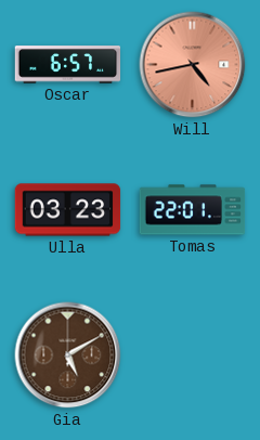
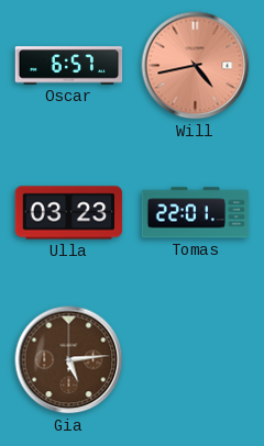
Gia: 5:10 -> 5:14
